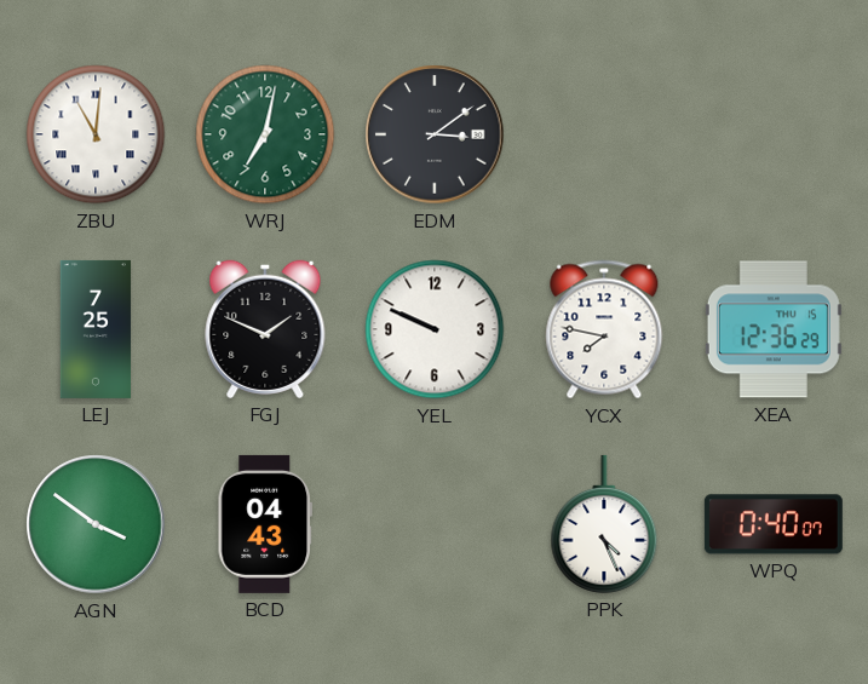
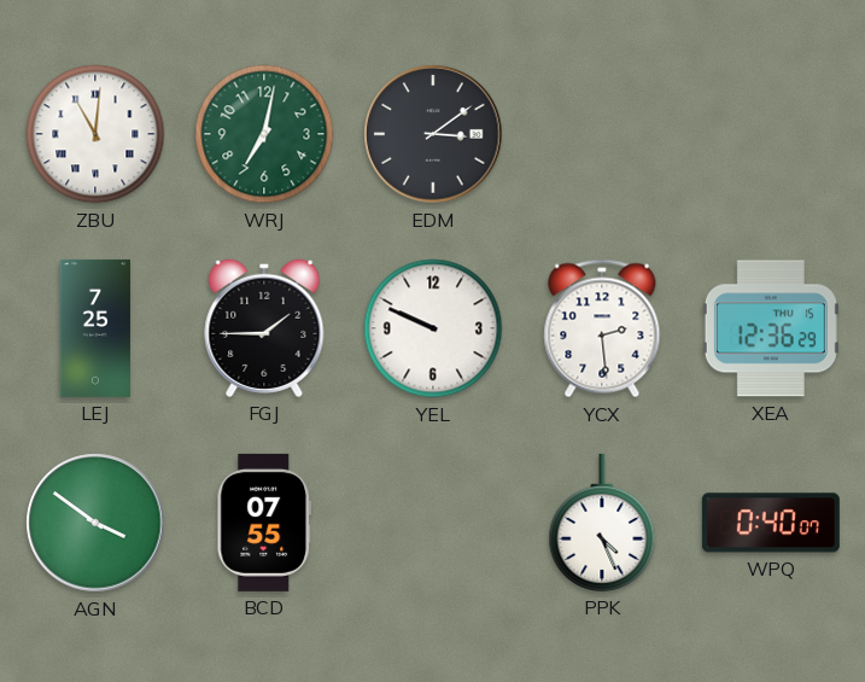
FGJ: 1:49 -> 1:45
YCX: 7:47 -> 2:29
BCD: 04:43 -> 07:55
